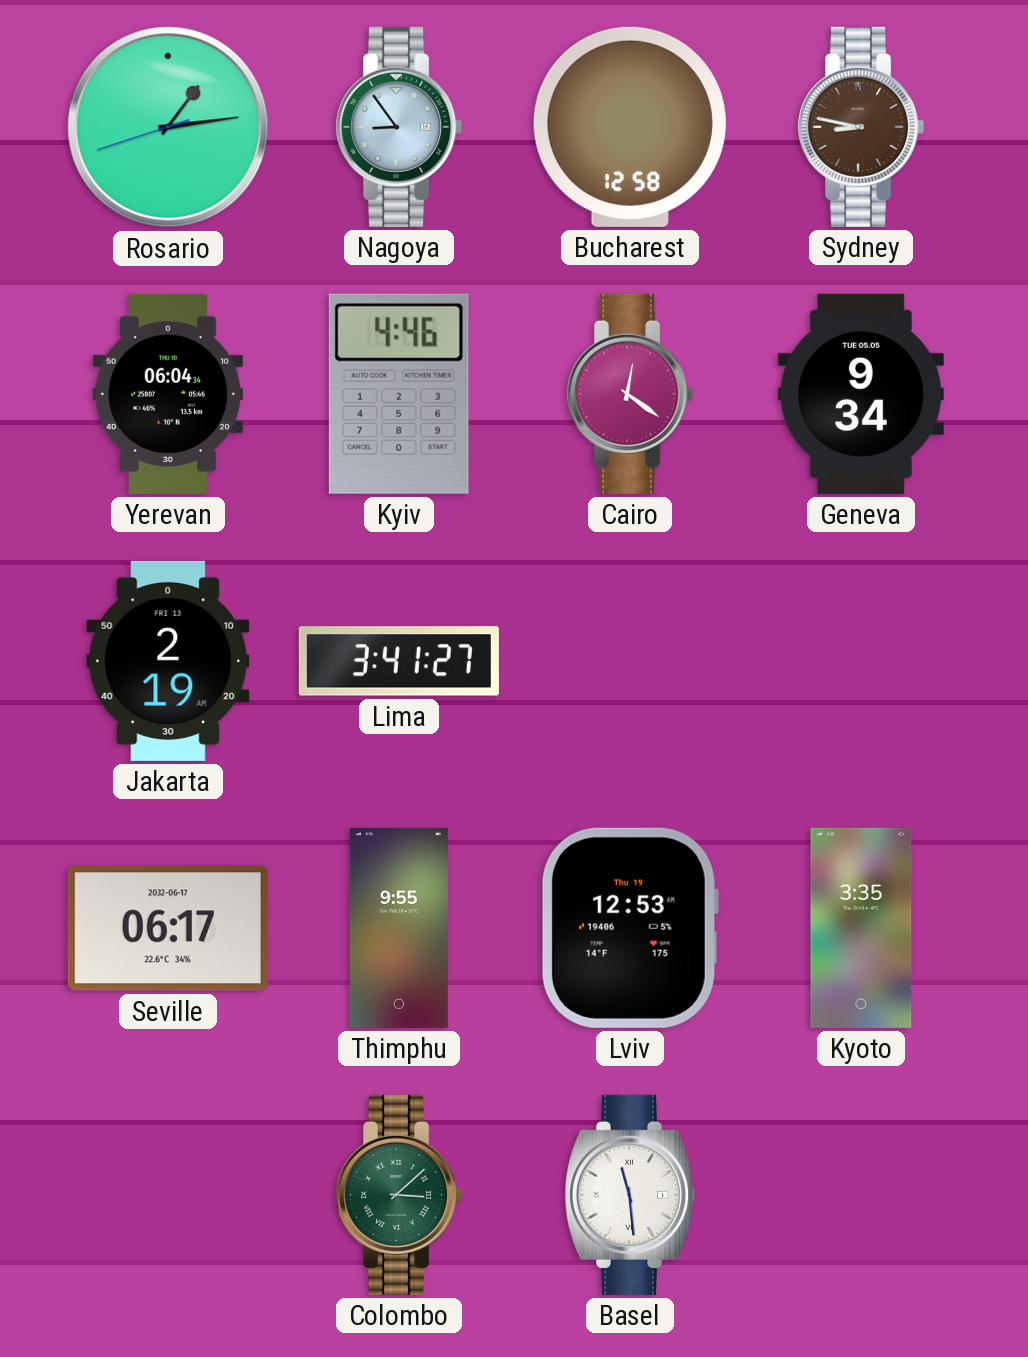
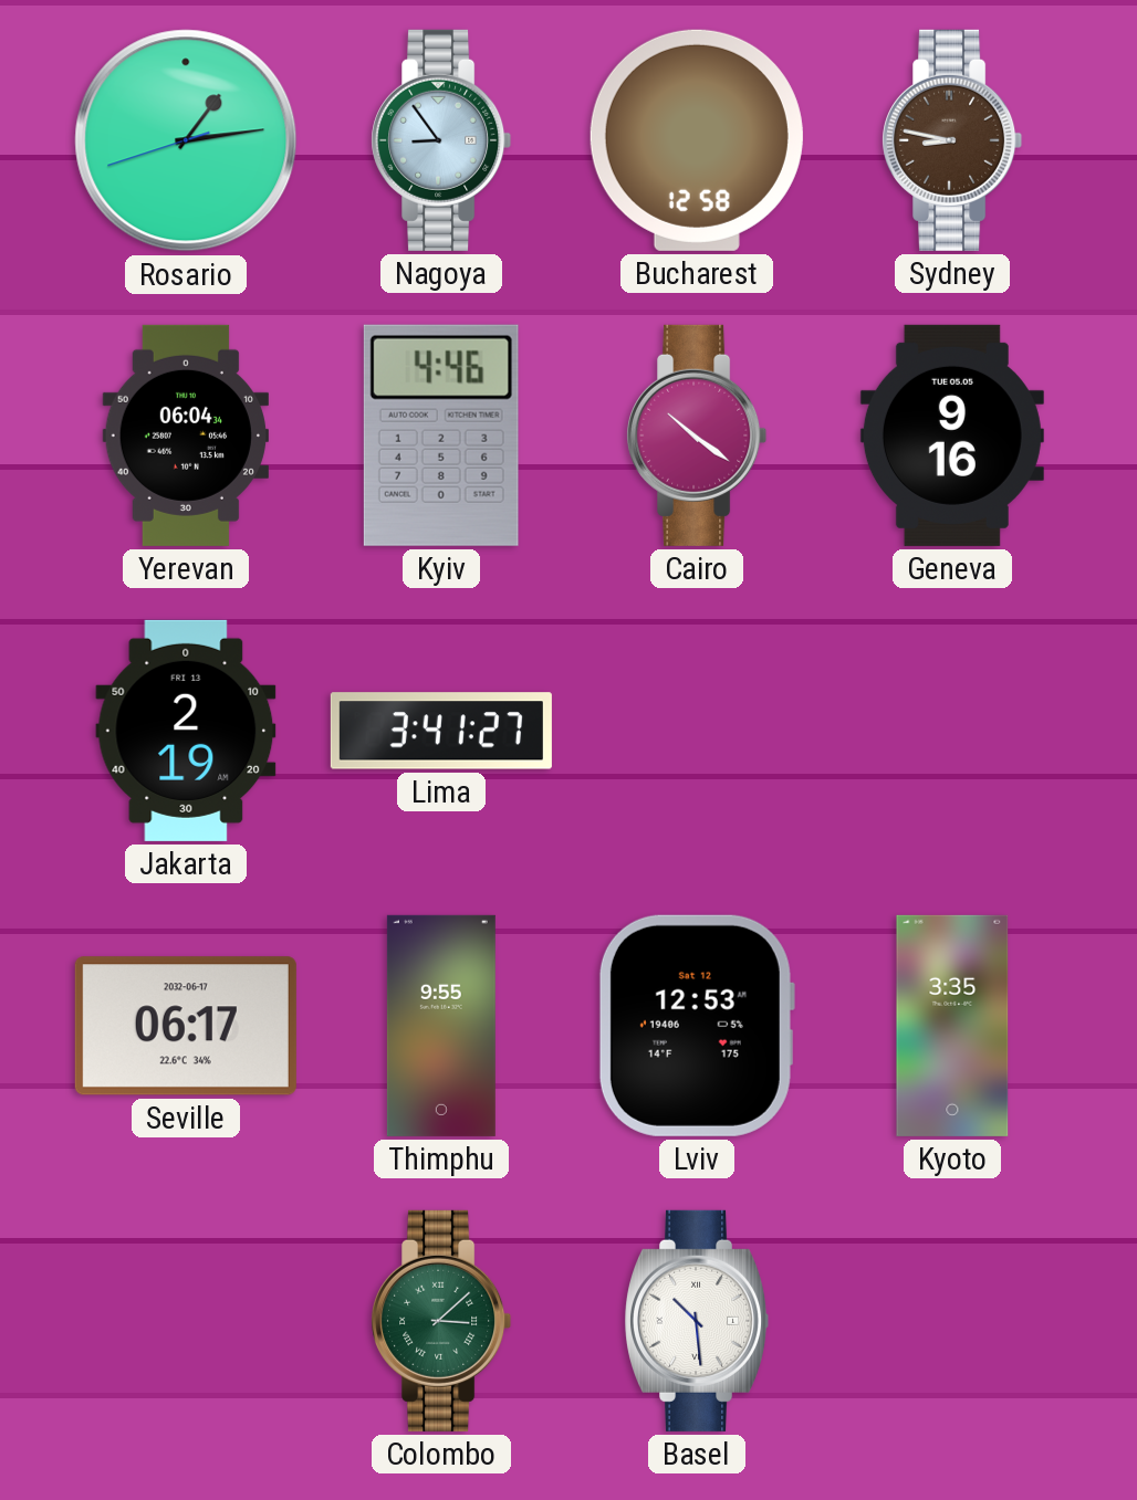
Cairo: 12:21 -> 10:21
Geneva: 9:34 -> 9:16
Lviv date: Thu 19 -> Sat 12
Basel: 11:29 -> 10:29
